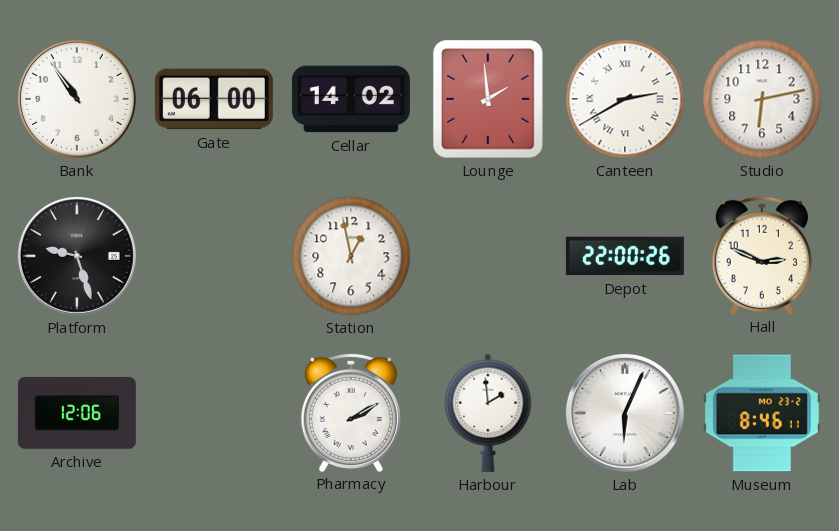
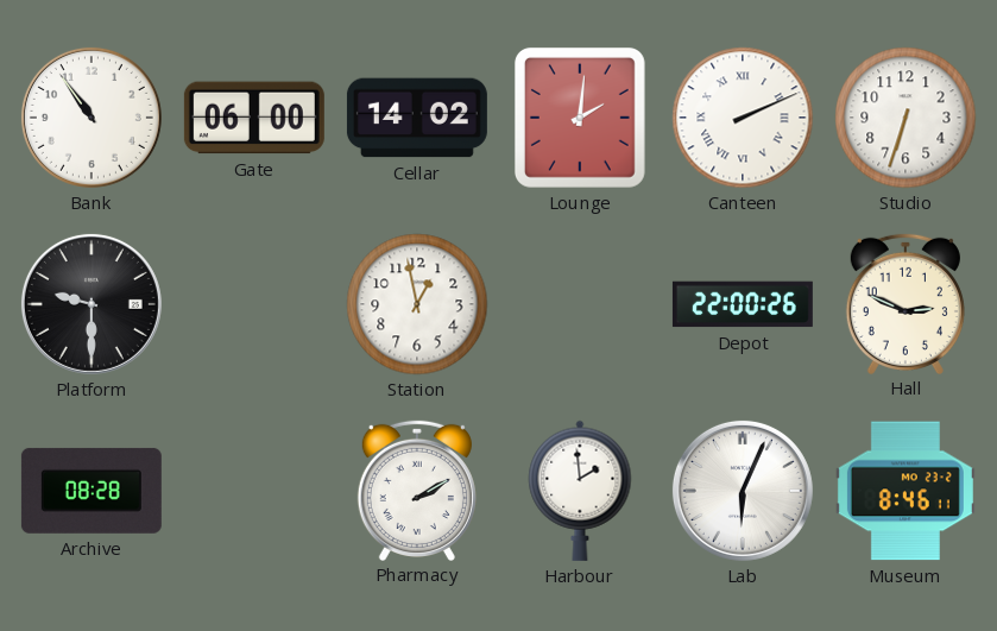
Lounge: 1:59 -> 2:01
Canteen: 2:40 -> 2:11
Studio: 6:13 -> 6:33
Platform: 9:27 -> 9:30
Archive: 12:06 -> 08:28
